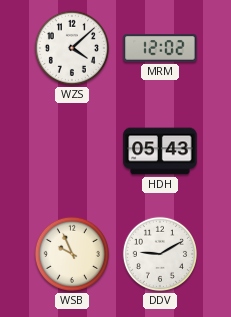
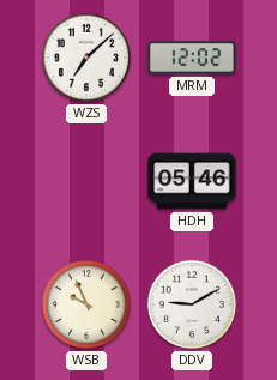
WZS: 4:08 -> 7:08
HDH: 05:43 -> 05:46
